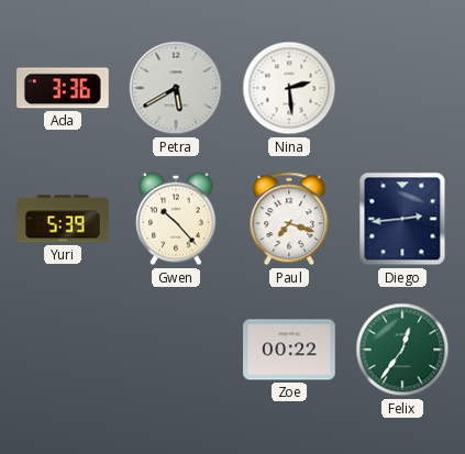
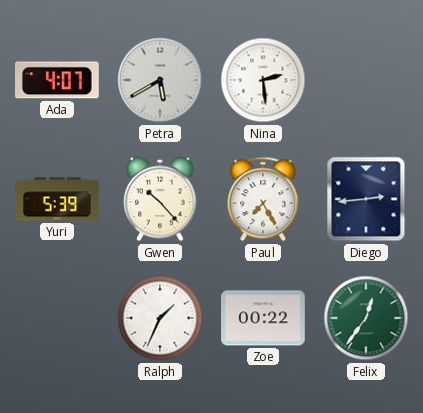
Ada: 3:36 -> 4:07
Paul: 7:18 -> 7:25
Ralph: none -> 1:34
